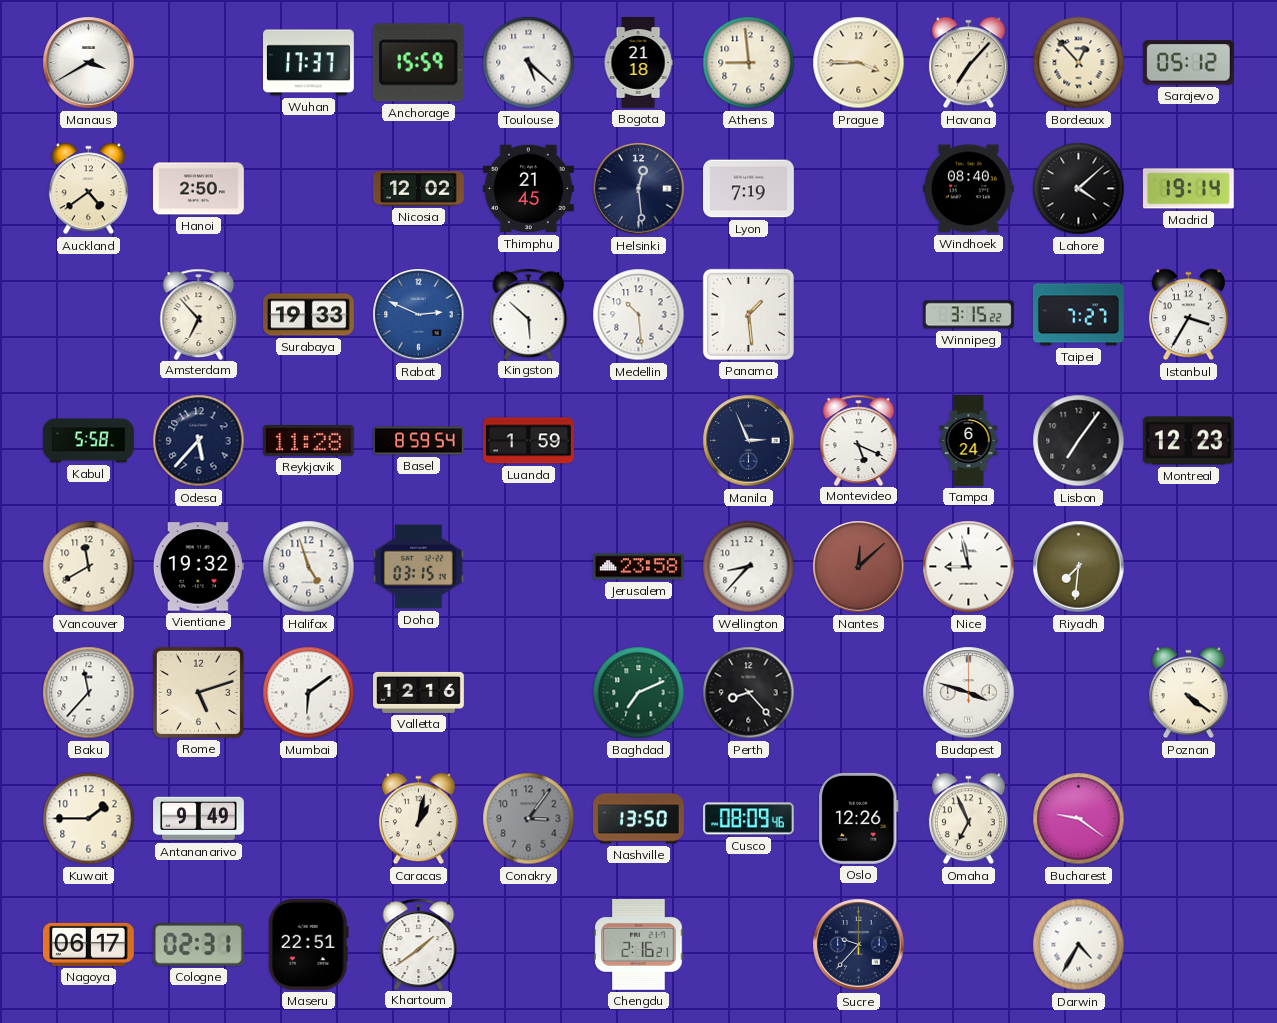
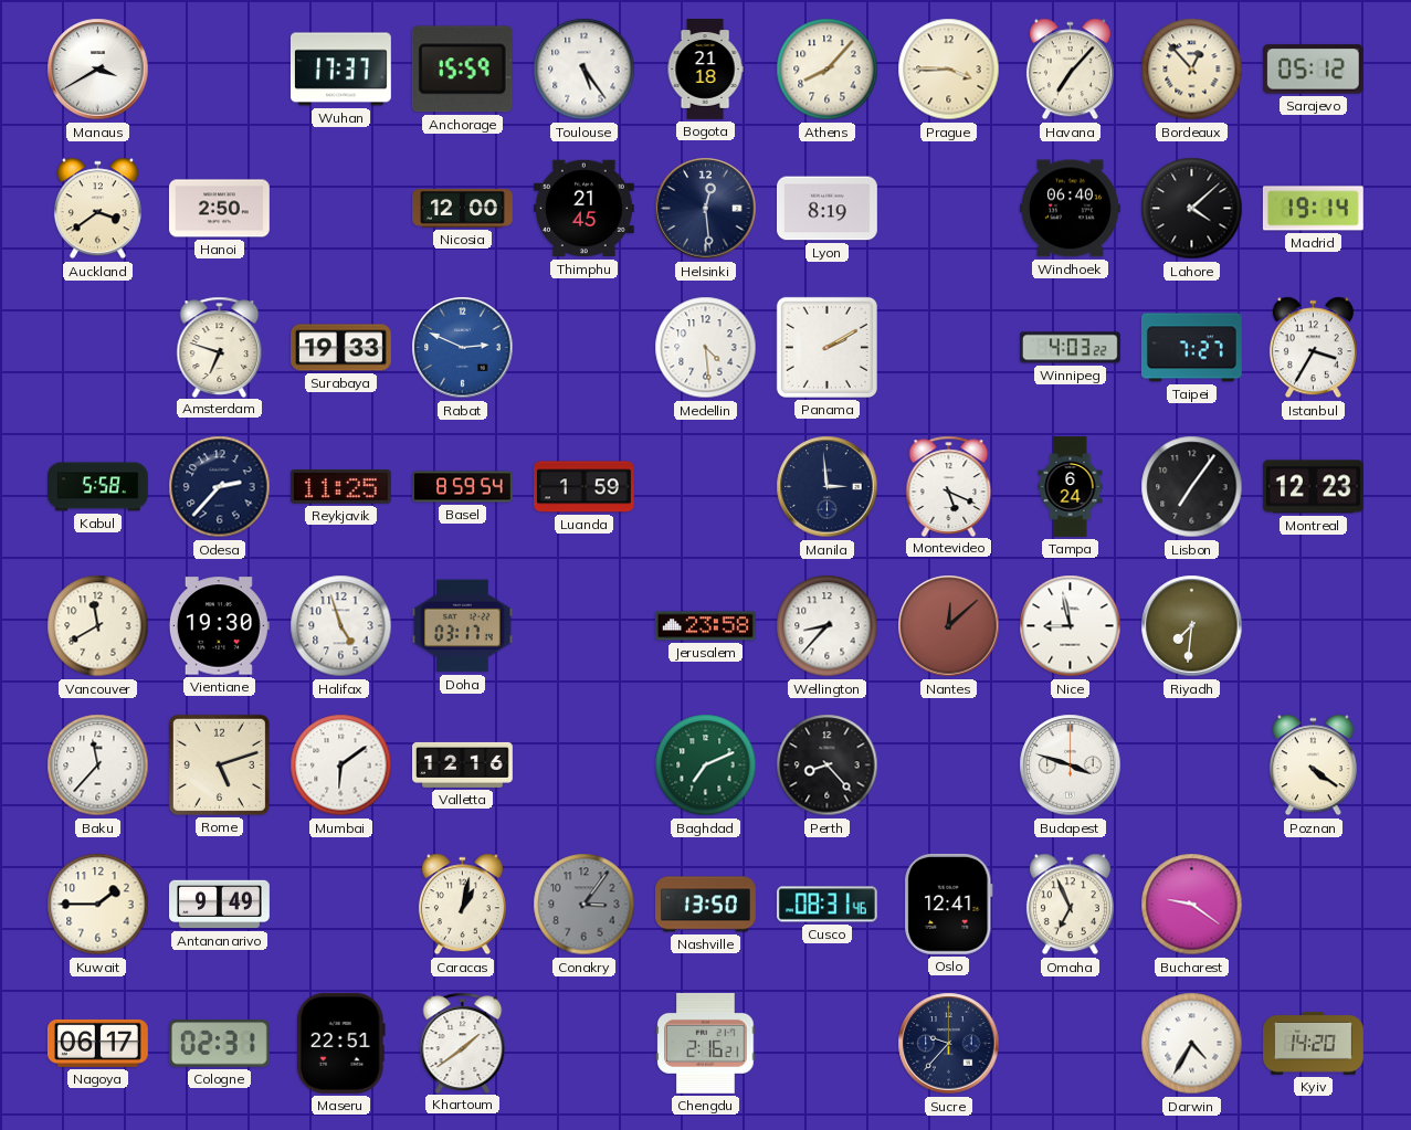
Toulouse: 5:22 -> 5:24
Athens: 8:59 -> 8:07
Auckland: 4:39 -> 3:39
Nicosia: 12:02 -> 12:00
Lyon: 7:19 -> 8:19
Windhoek: 08:40 -> 06:40
Amsterdam: 6:53 -> 6:48
Kingston: 5:52 -> none
Medellin: 10:29 -> 4:29
Panama: 1:29 -> 2:10
Winnipeg: 3:15 -> 4:03
Odesa: 5:37 -> 2:37
Reykjavik: 11:28 -> 11:25
Manila: 2:56 -> 2:59
Vientiane: 19:32 -> 19:30
Doha: 03:15 -> 03:17
Cusco: 08:09 -> 08:31
Oslo: 12:26 -> 12:41
Kyiv: none -> 14:20
